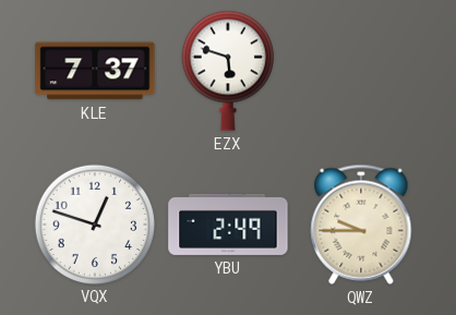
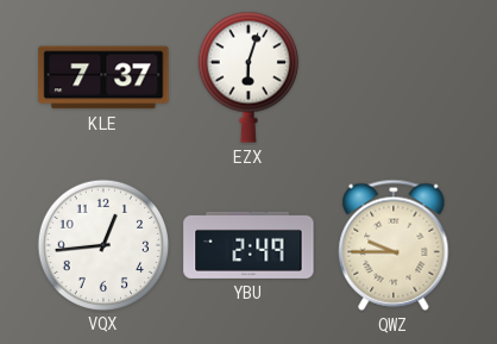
EZX: 5:48 -> 6:03
VQX: 12:48 -> 12:44
